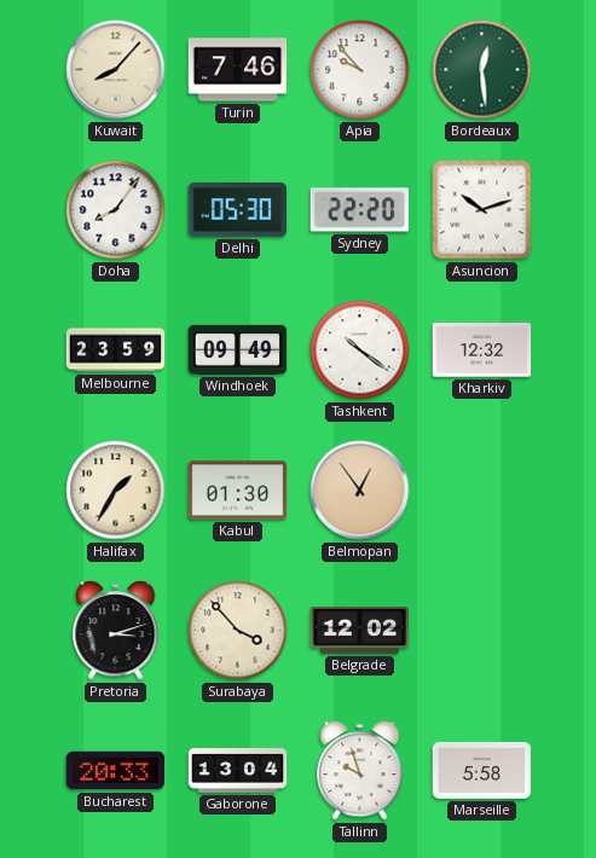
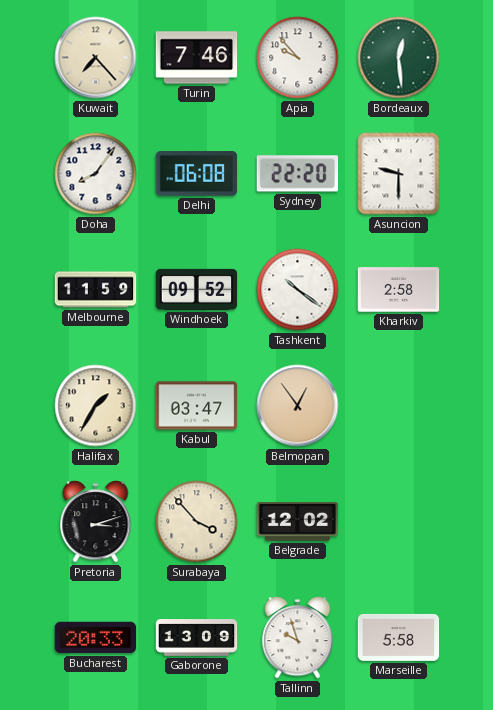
Kuwait: 8:07 -> 7:23
Delhi: 05:30 -> 06:08
Asuncion: 10:12 -> 9:30
Melbourne: 23:59 -> 11:59
Windhoek: 09:49 -> 09:52
Kharkiv: 12:32 -> 2:58
Kabul: 01:30 -> 03:47
Gaborone: 13:04 -> 13:09
